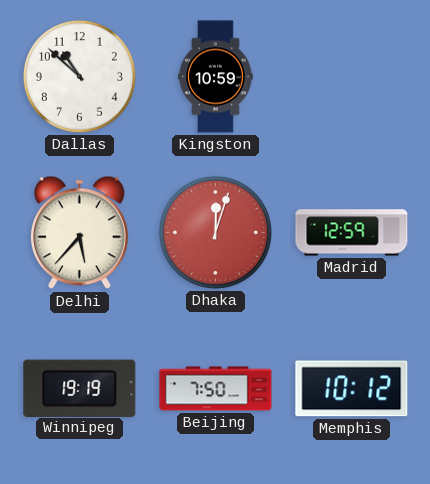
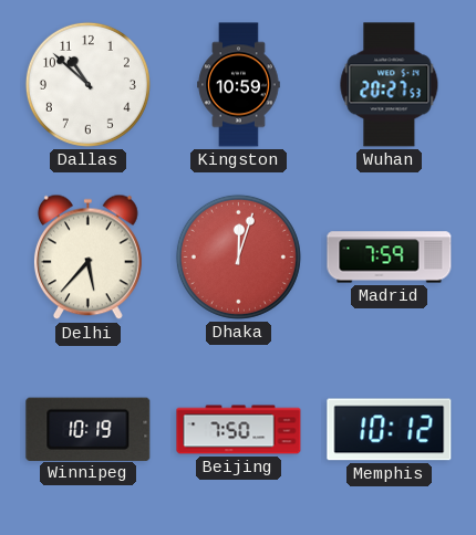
Wuhan: none -> 20:27
Madrid: 12:59 -> 7:59
Winnipeg: 19:19 -> 10:19
